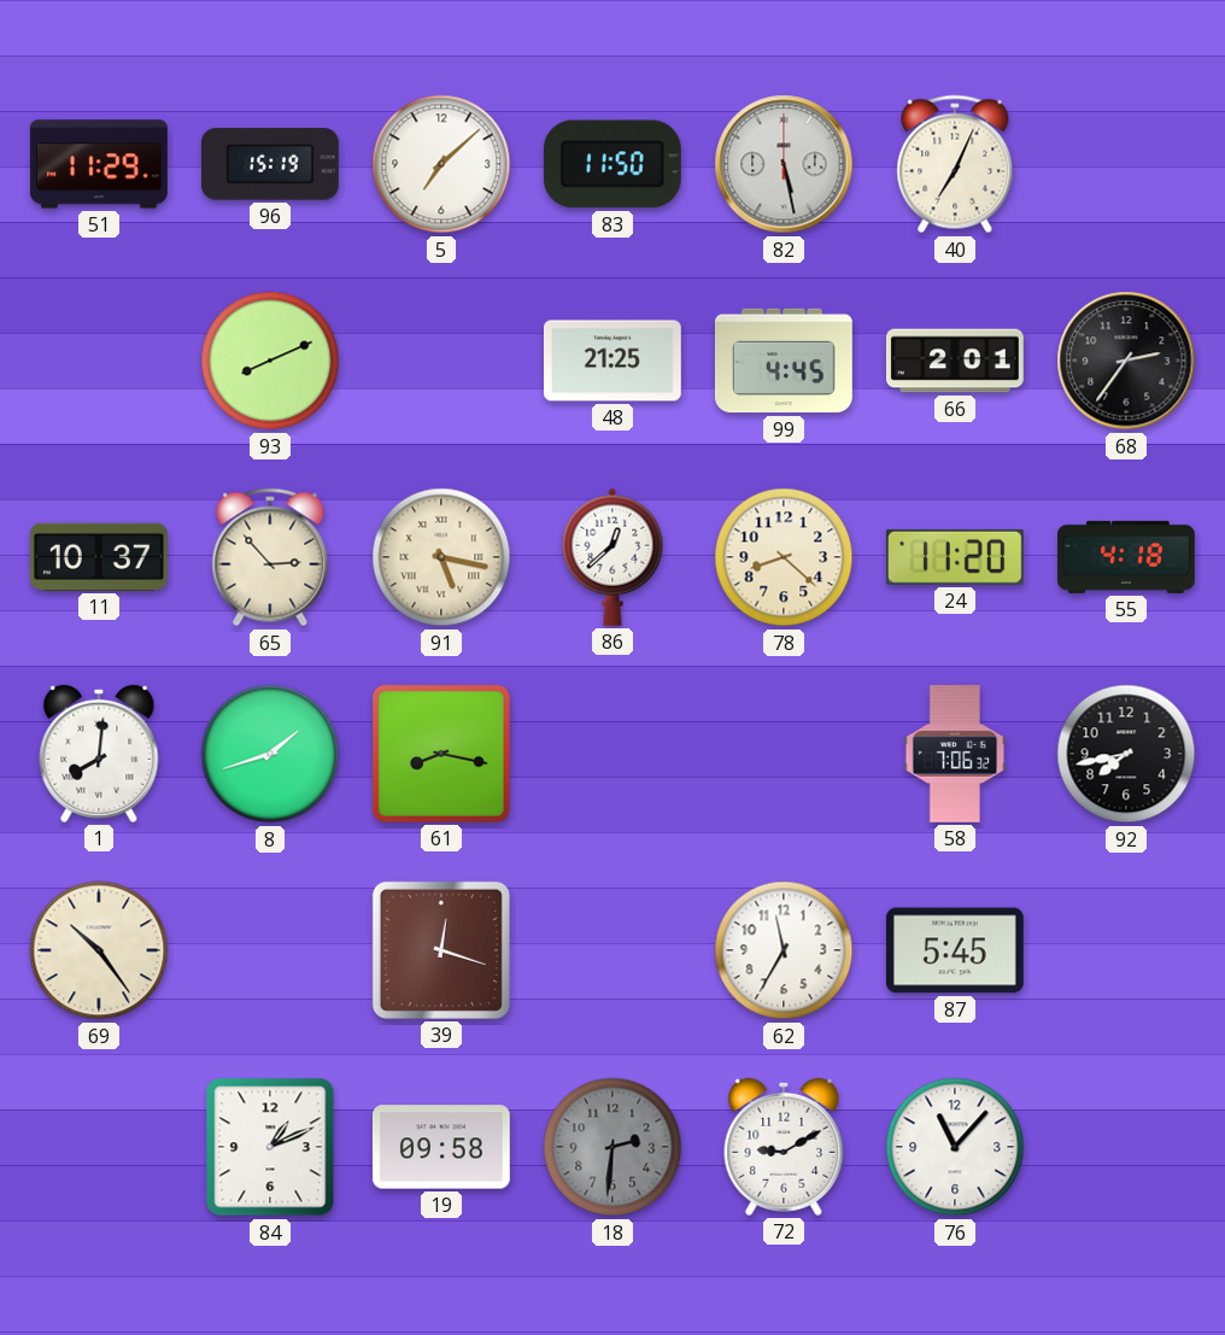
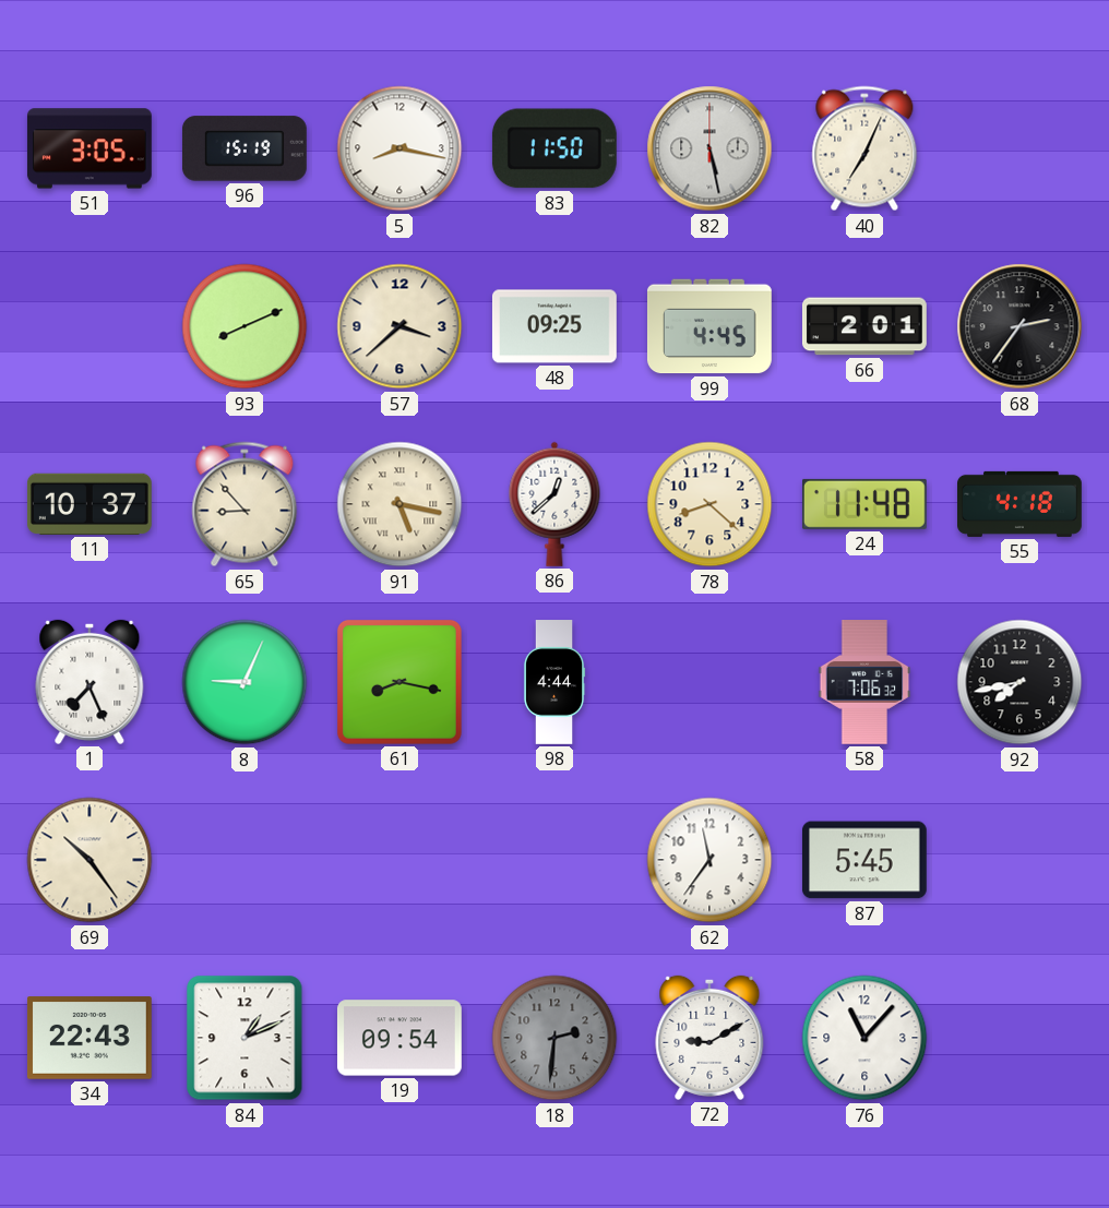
51: 11:29 -> 3:05
5: 7:08 -> 8:17
57: none -> 3:38
48: 21:25 -> 09:25
65: 2:53 -> 8:53
24: 11:20 -> 11:48
1: 8:01 -> 7:26
8: 1:42 -> 9:04
98: none -> 4:44
39: 12:18 -> none
62: 11:35 -> 11:36
34: none -> 22:43
19: 09:58 -> 09:54
